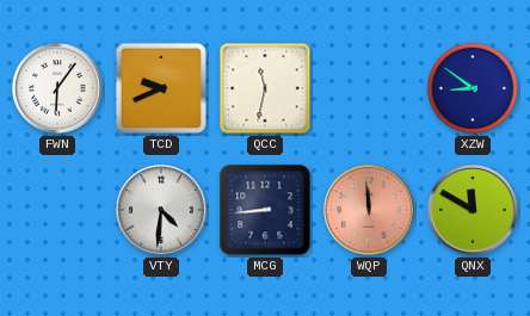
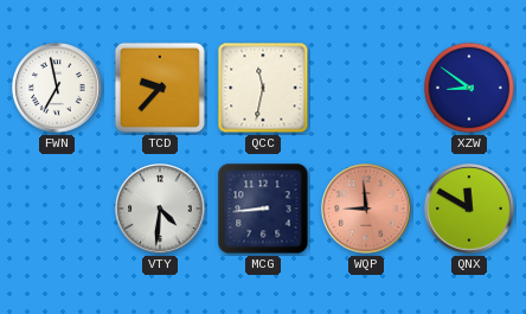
FWN: 6:06 -> 6:58
TCD: 9:41 -> 9:37
WQP: 11:59 -> 8:59
